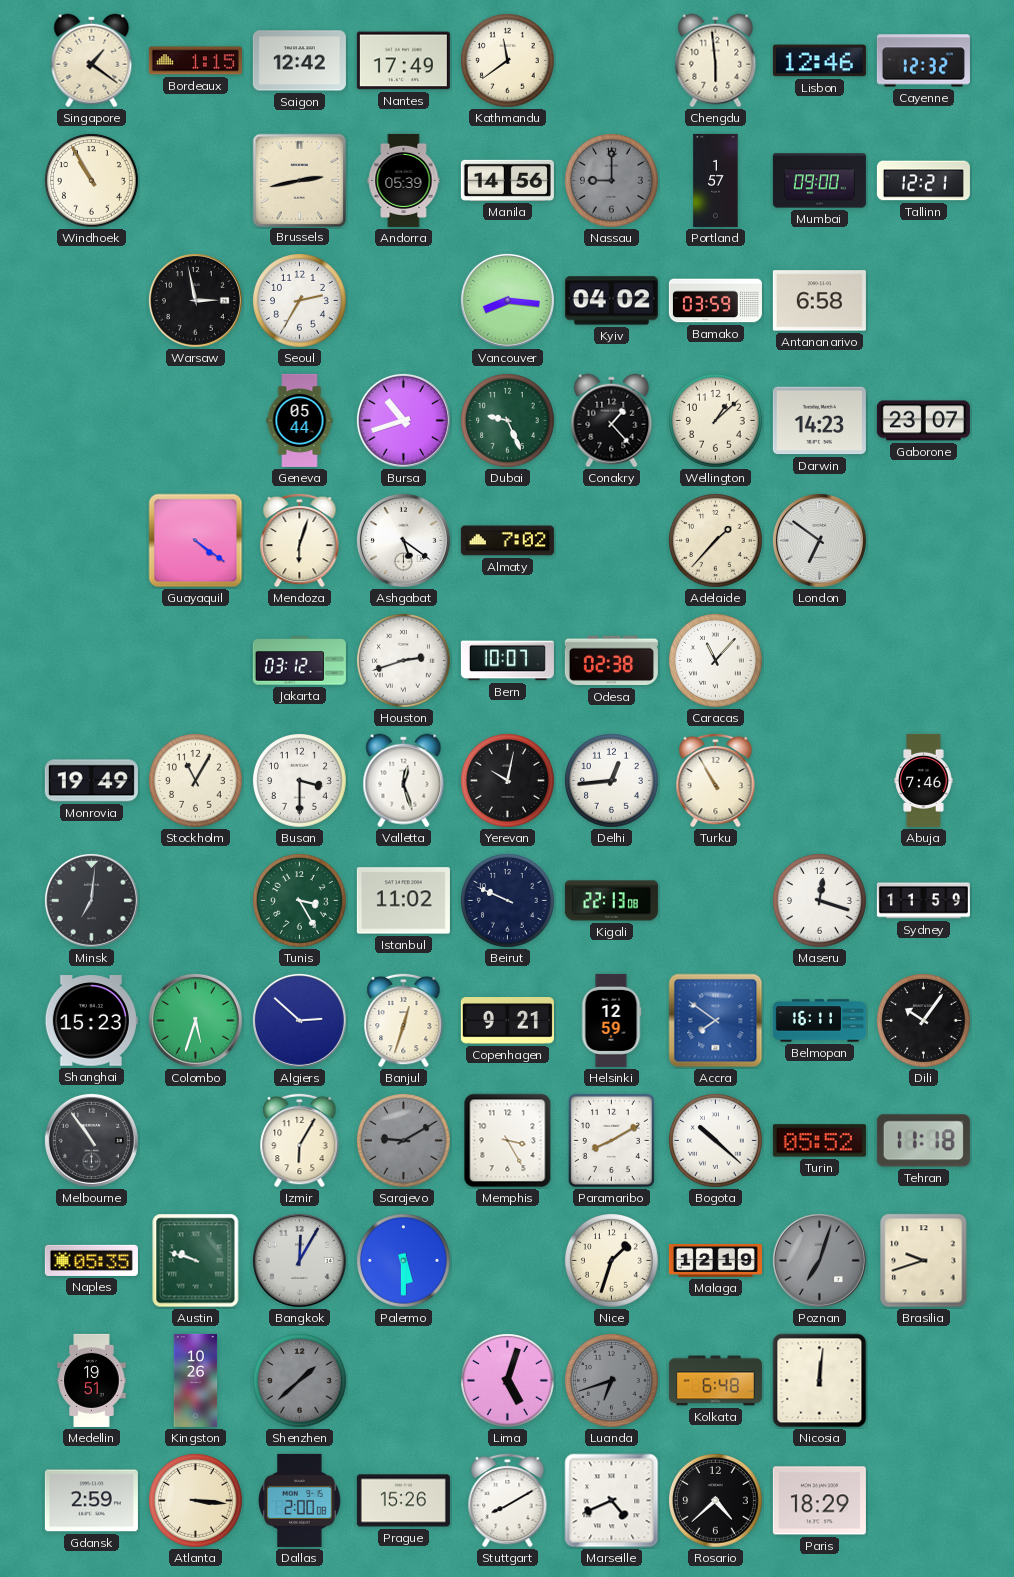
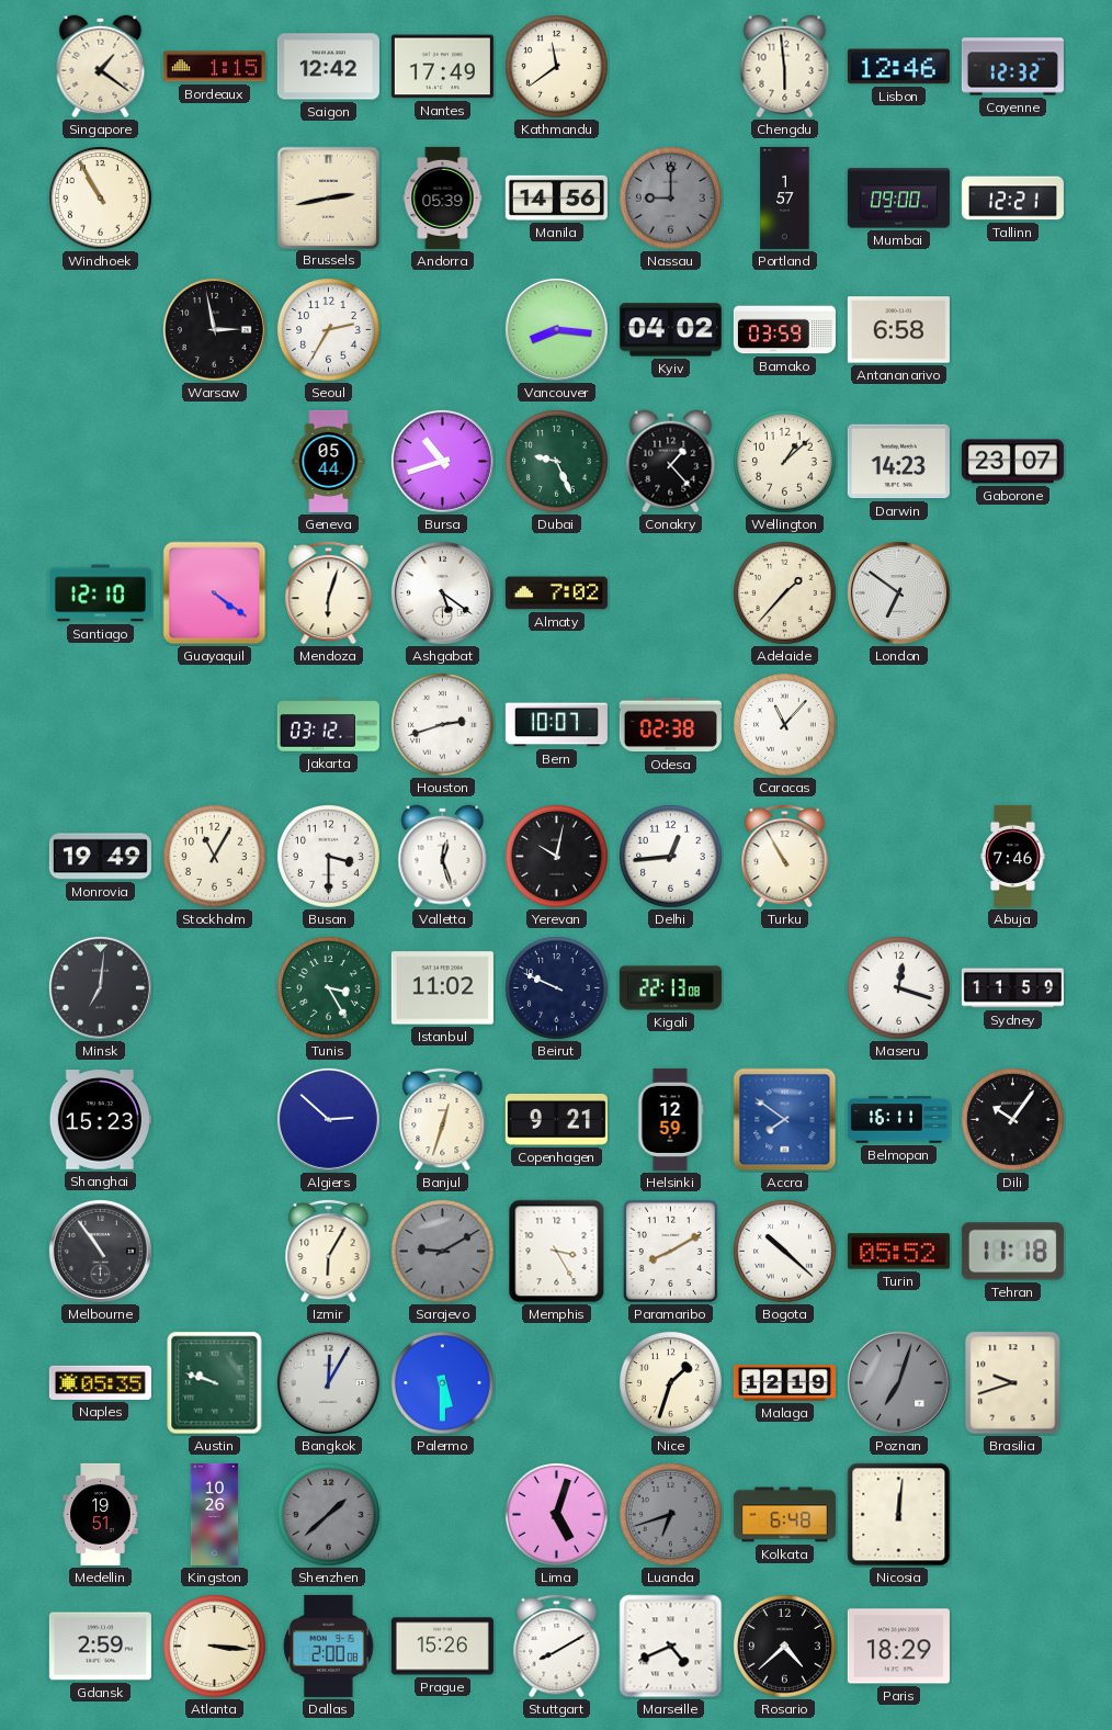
Santiago: none -> 12:10
Colombo: 5:33 -> none
